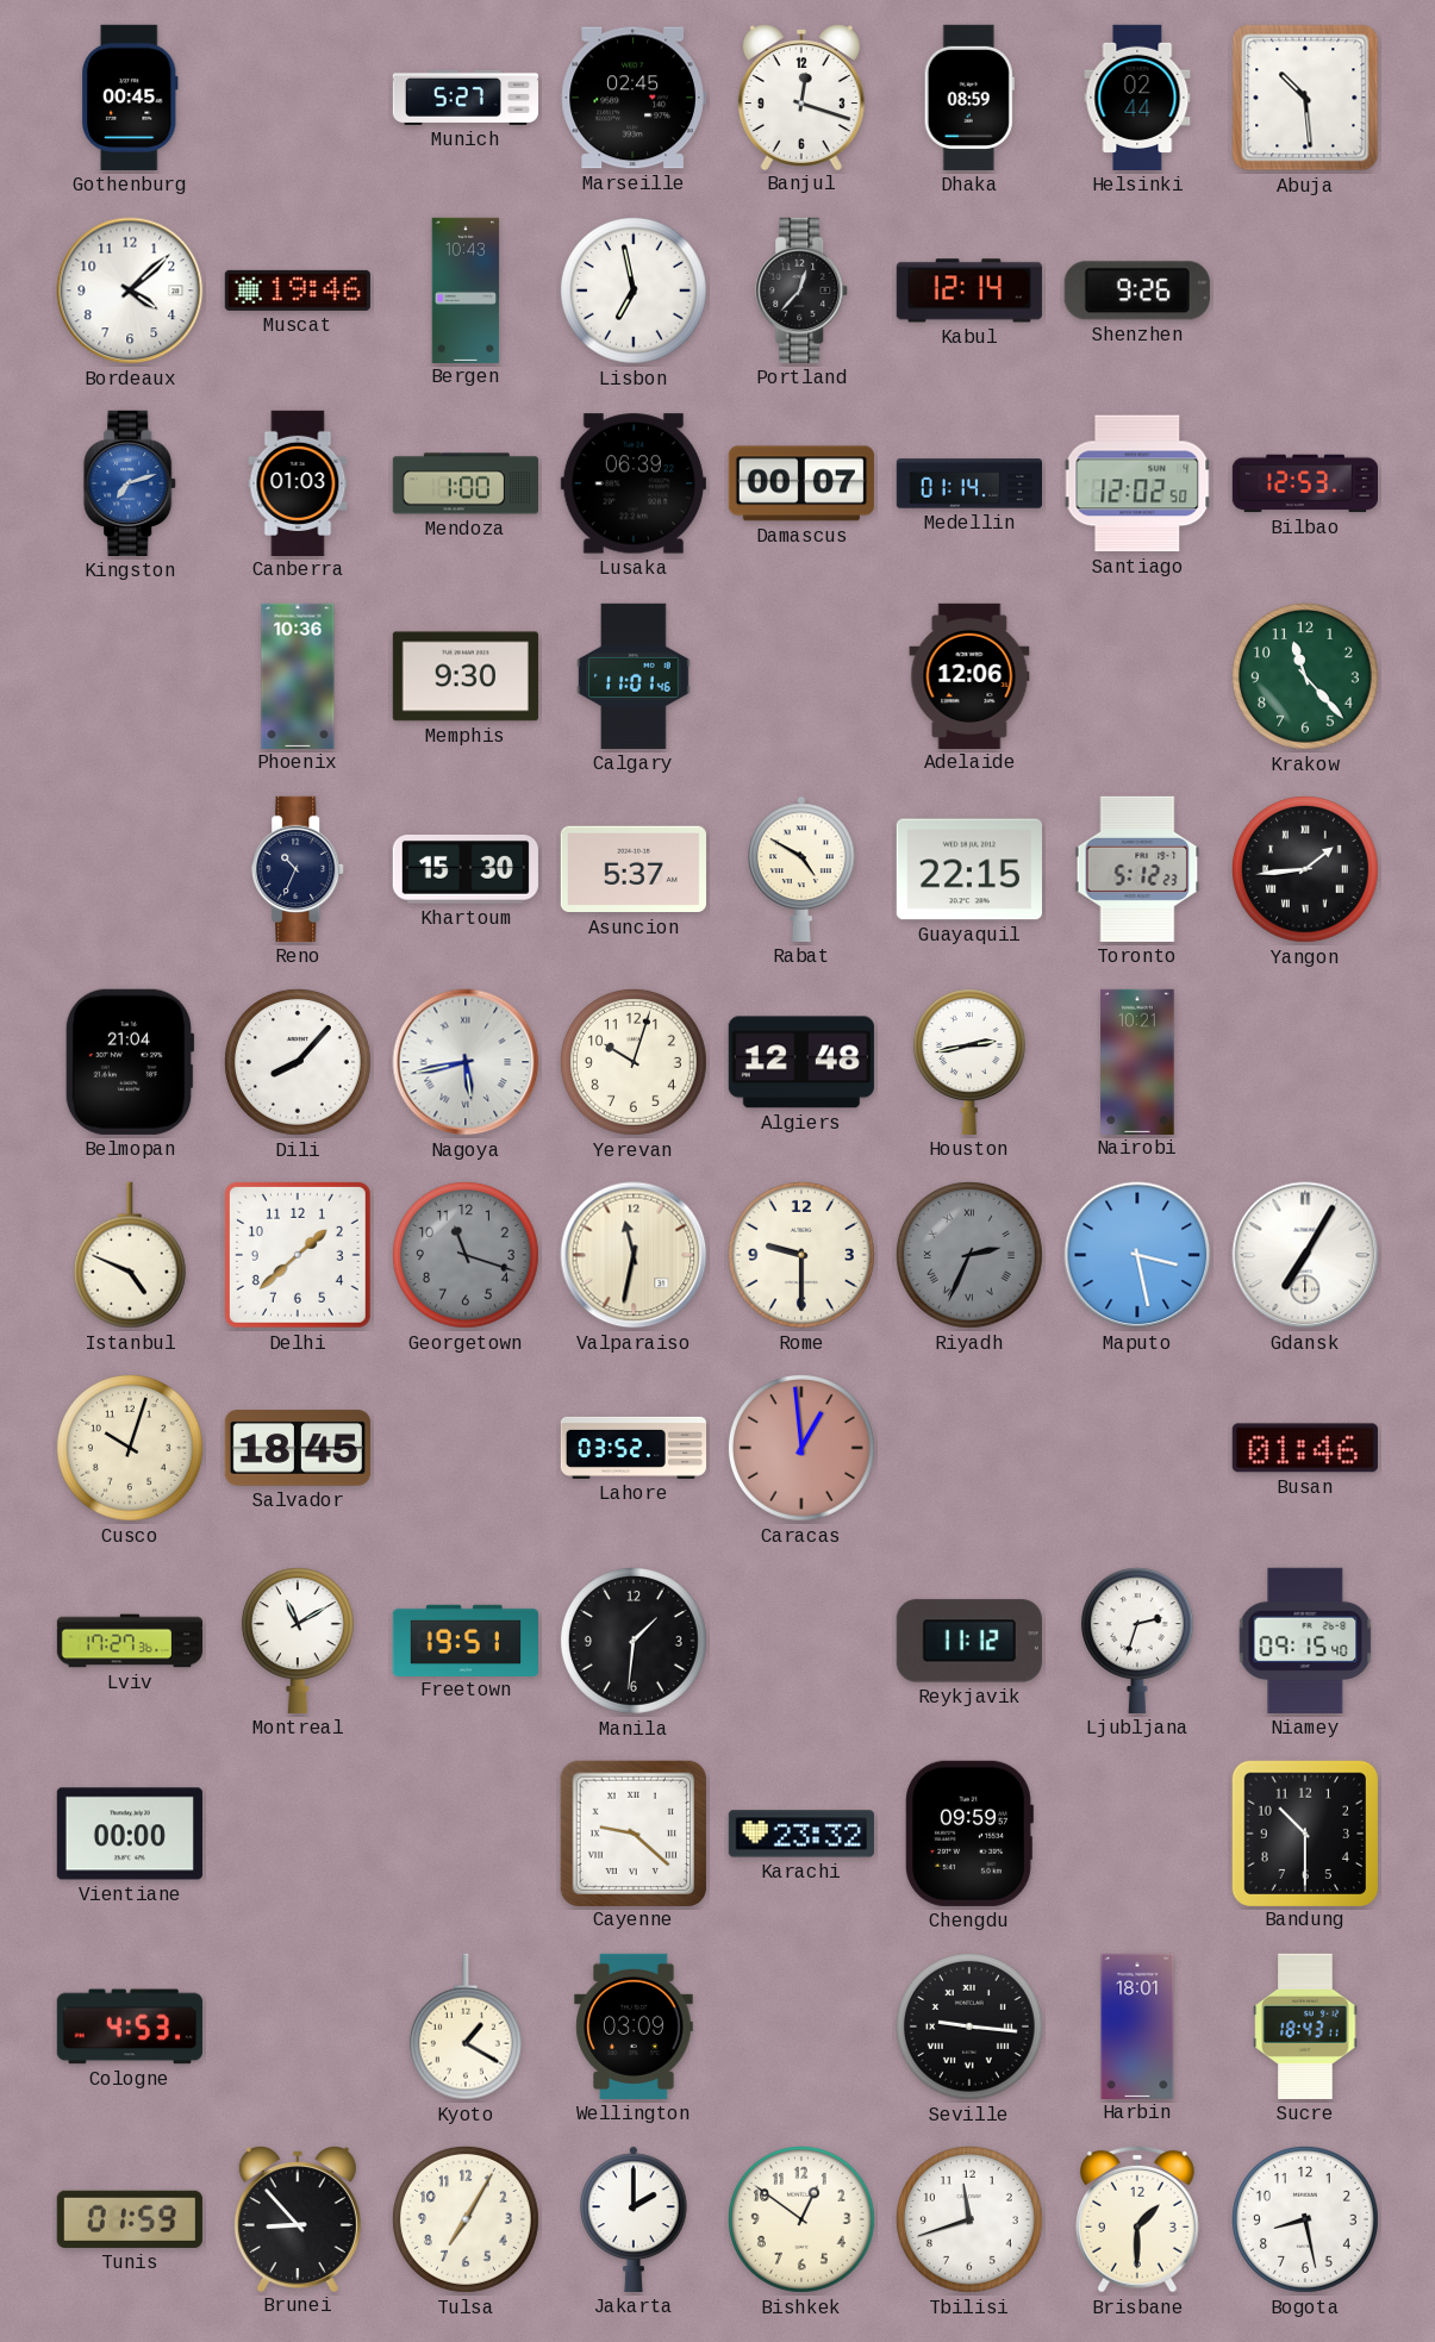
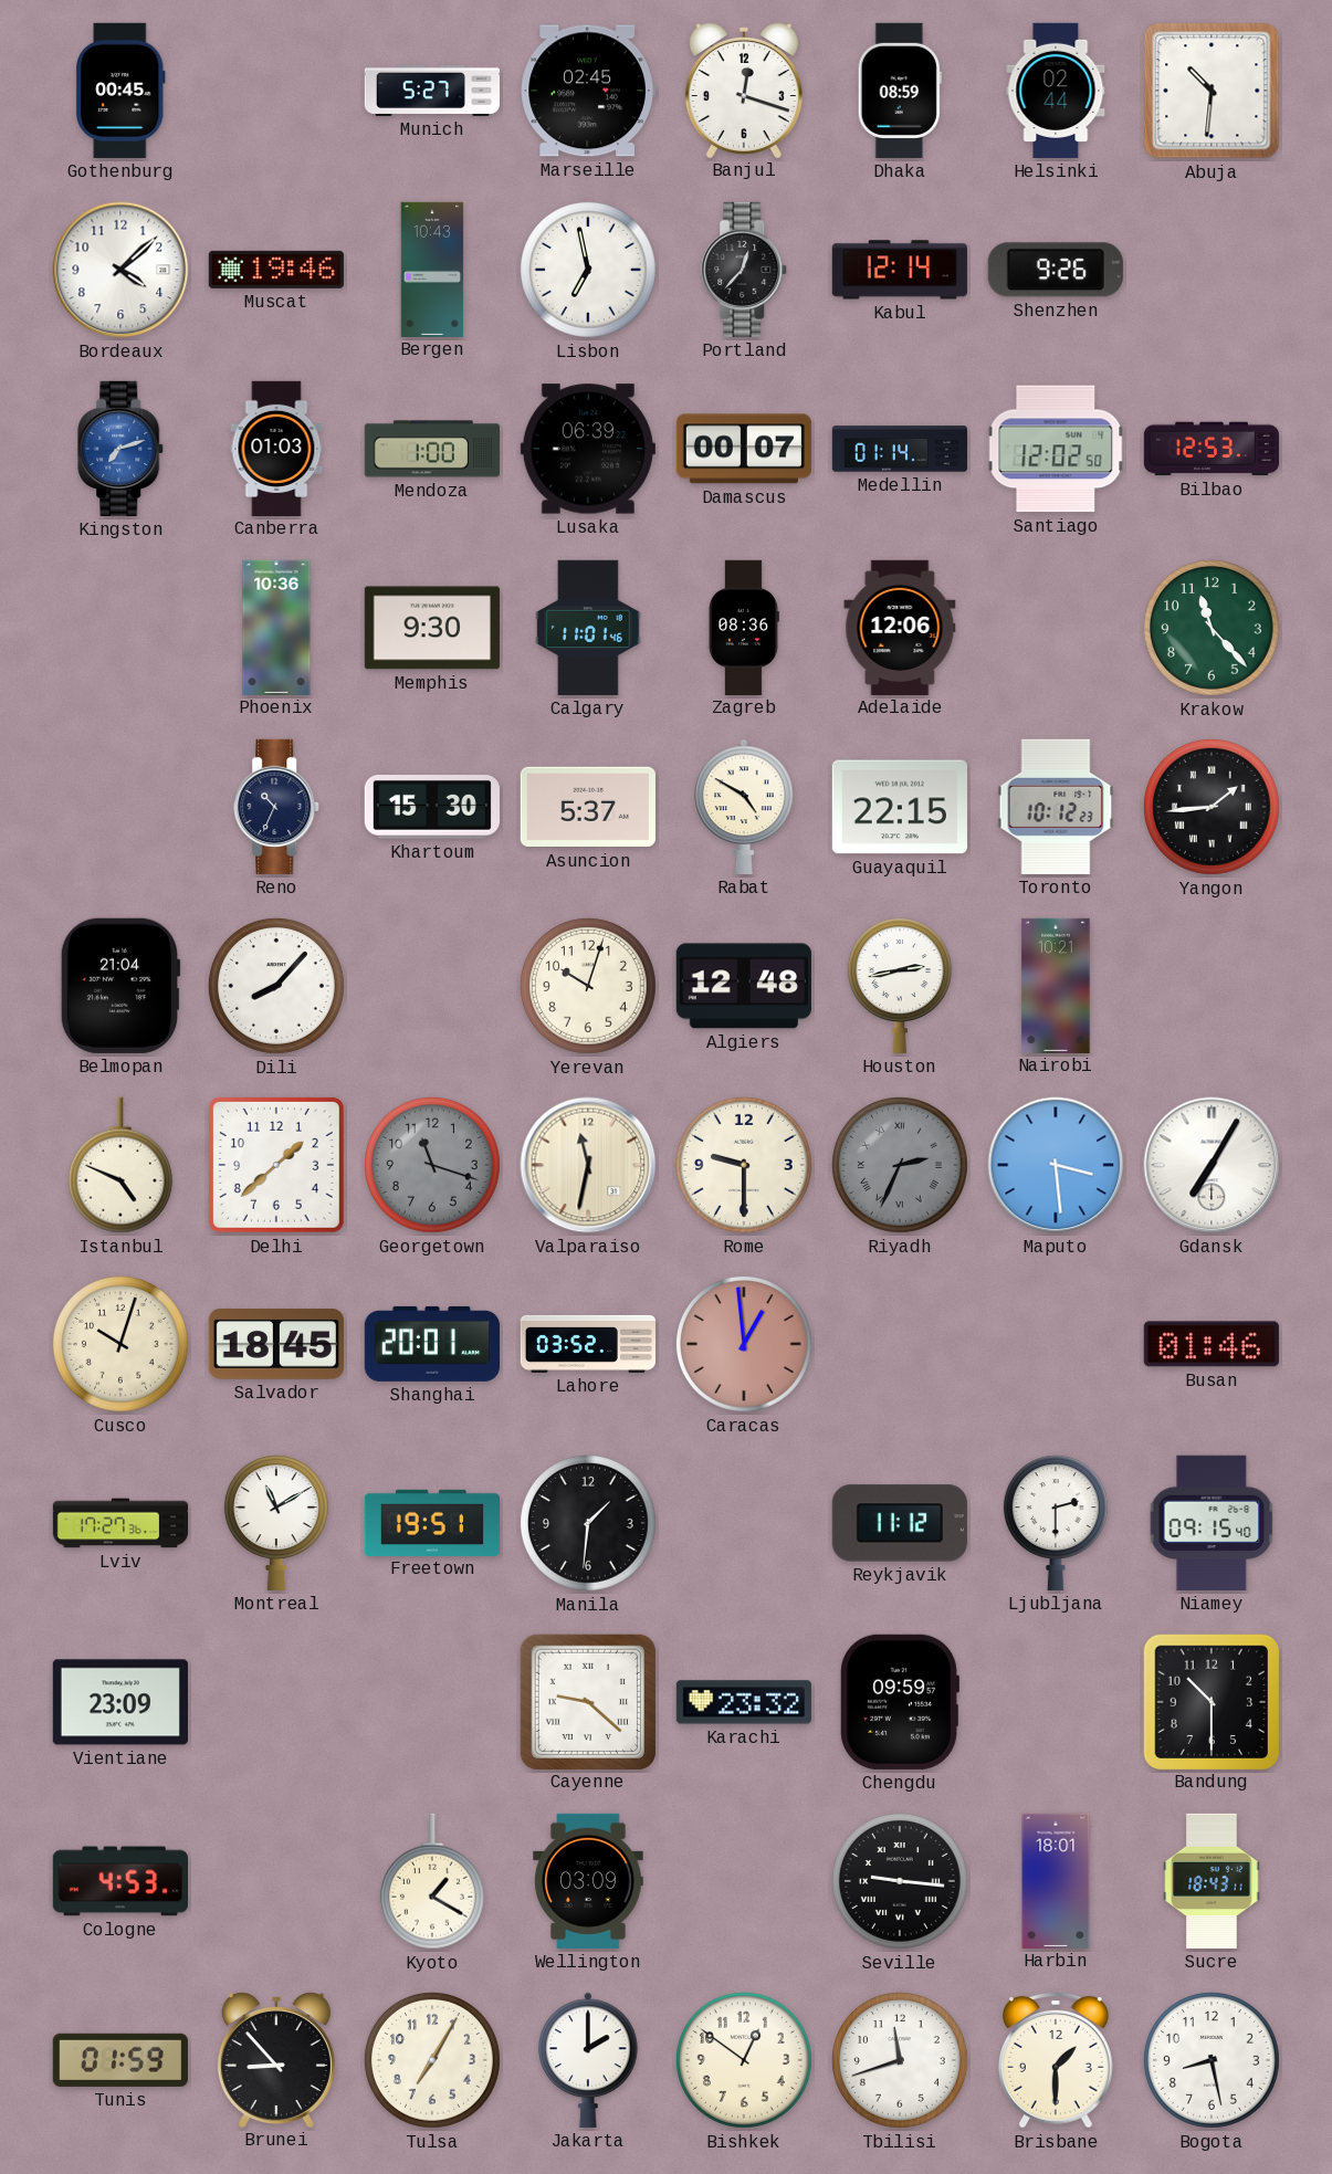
Abuja: 10:29 -> 10:31
Zagreb: none -> 08:36
Toronto: 5:12 -> 10:12
Nagoya: 5:43 -> none
Maputo: 3:28 -> 3:29
Shanghai: none -> 20:01
Ljubljana: 2:33 -> 2:30
Vientiane: 00:00 -> 23:09
